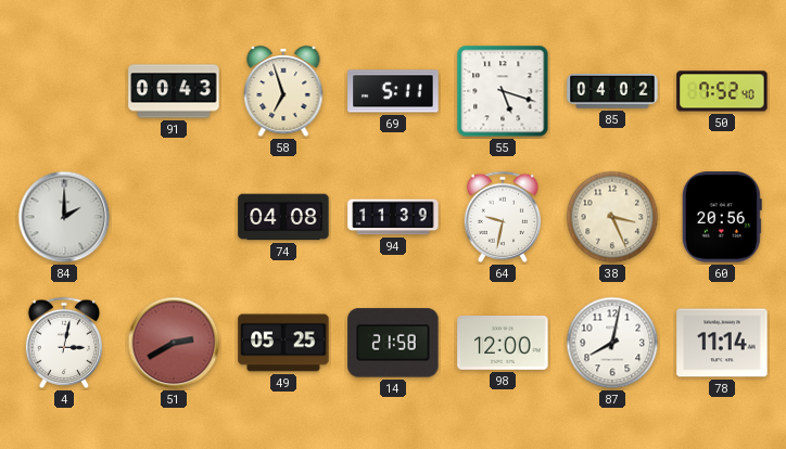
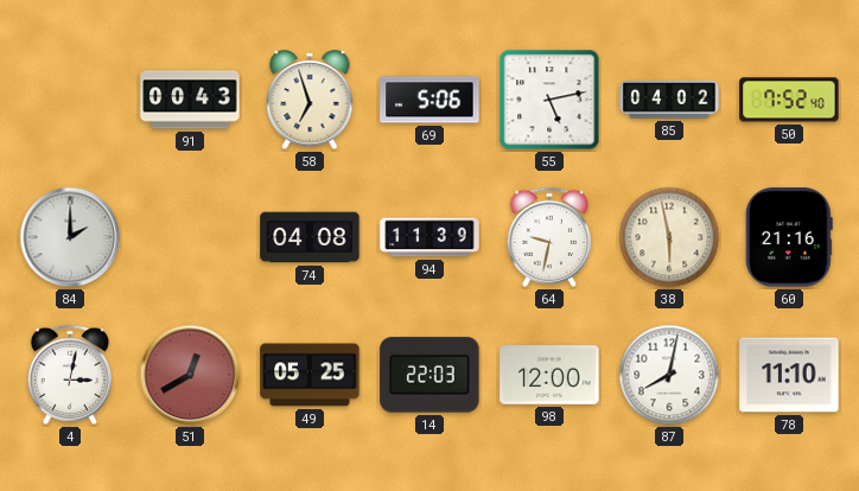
69: 5:11 -> 5:06
55: 5:18 -> 5:13
38: 3:26 -> 5:58
60: 20:56 -> 21:16
51: 2:40 -> 12:40
14: 21:58 -> 22:03
78: 11:14 -> 11:10
